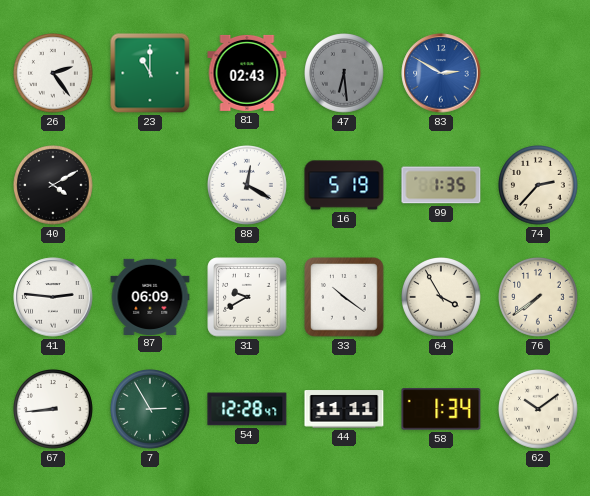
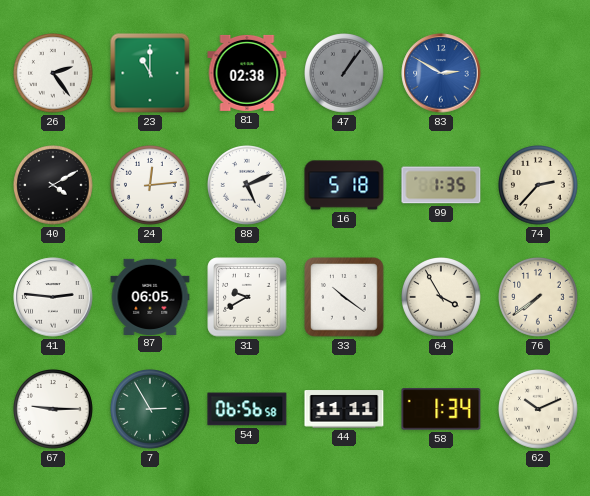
81: 02:43 -> 02:38
47: 6:29 -> 1:06
24: none -> 12:14
88: 12:20 -> 5:11
16: 5:19 -> 5:18
87: 06:09 -> 06:05
67: 8:44 -> 9:15
54: 12:28 -> 06:56
62: 10:09 -> 10:11
